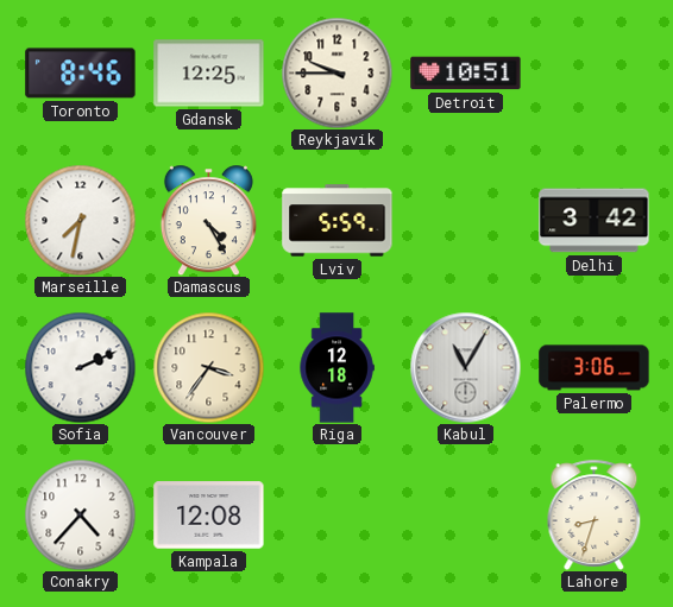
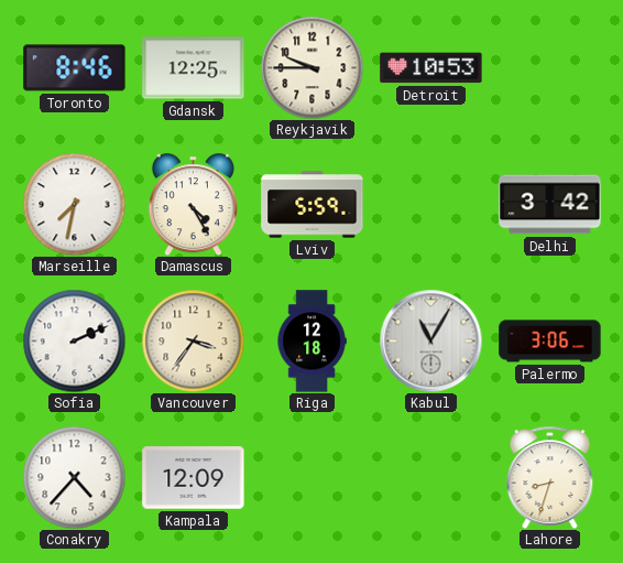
Detroit: 10:51 -> 10:53
Kampala: 12:08 -> 12:09
